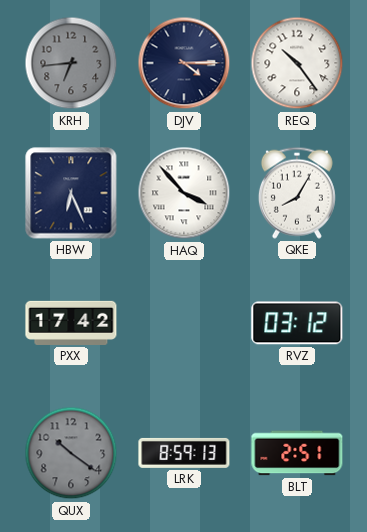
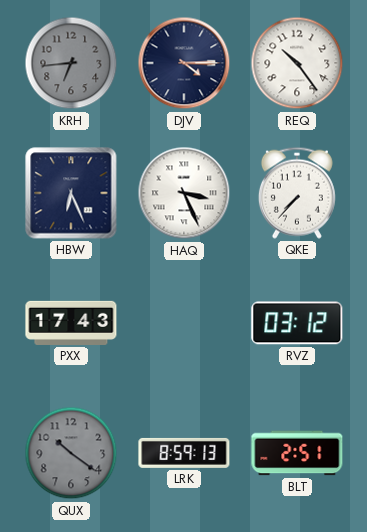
HAQ: 3:53 -> 3:26
QKE: 8:05 -> 7:37
PXX: 17:42 -> 17:43
